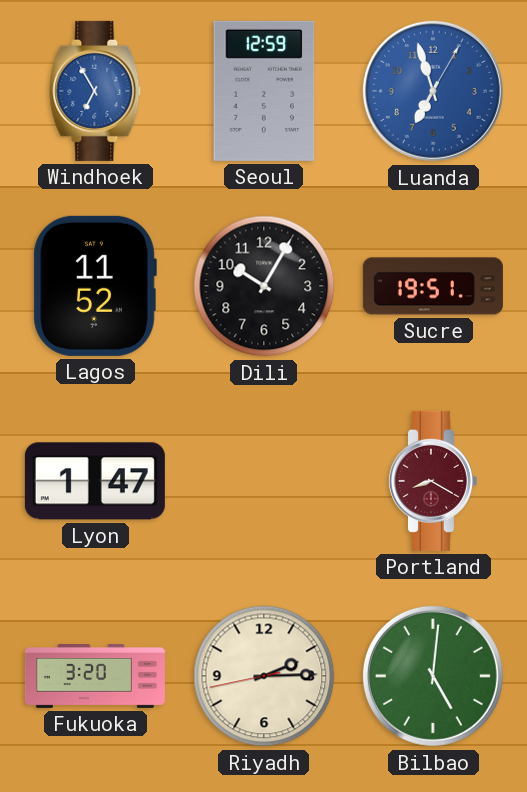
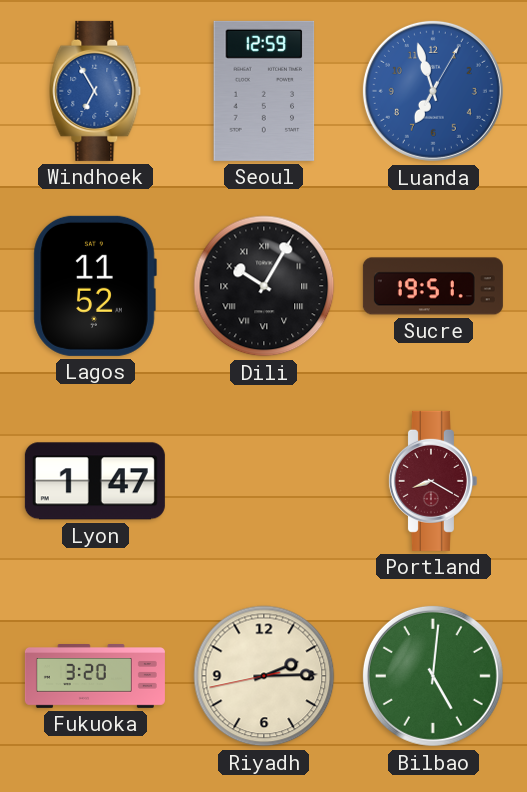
Dili numerals: Arabic -> Roman
